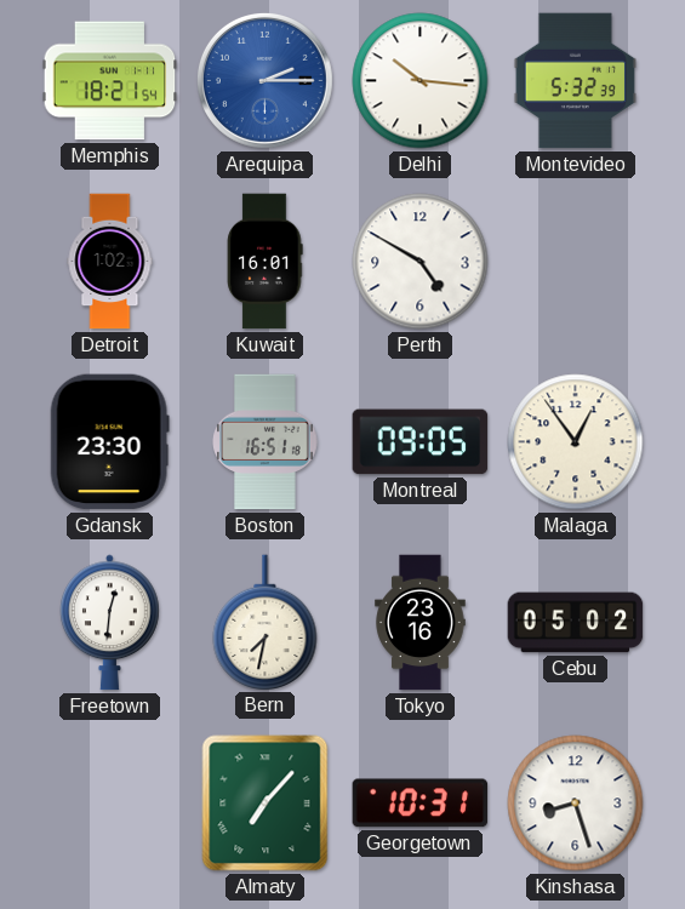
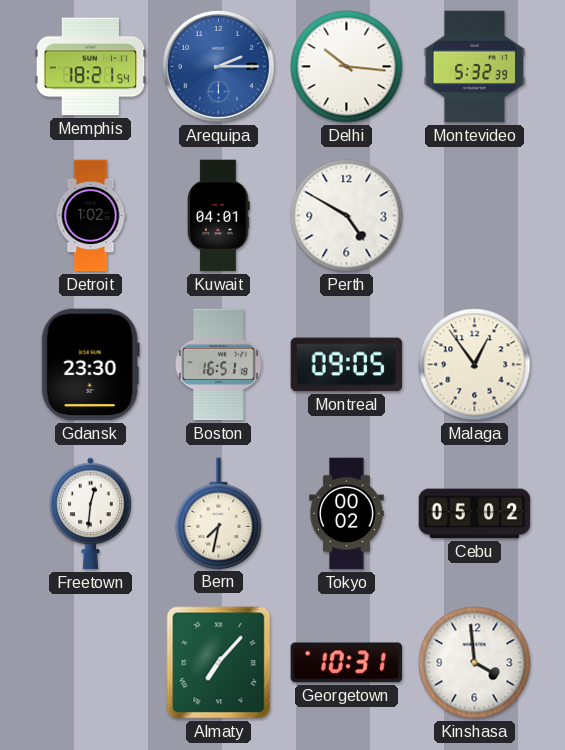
Kuwait: 16:01 -> 04:01
Tokyo: 23:16 -> 00:02
Kinshasa: 8:27 -> 3:59
